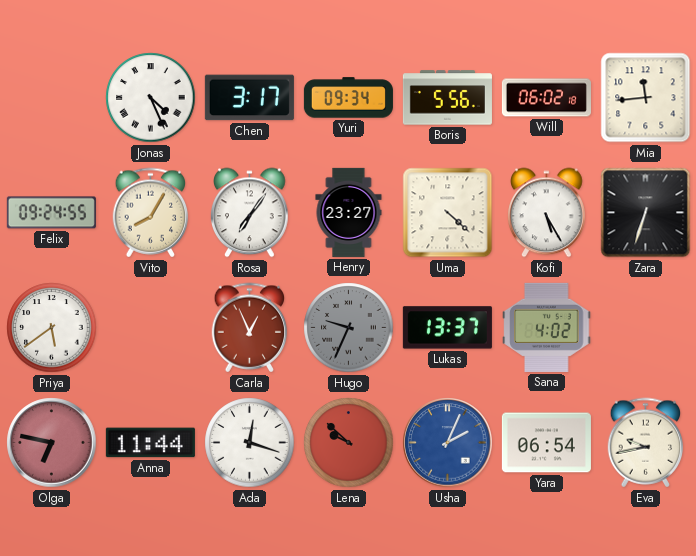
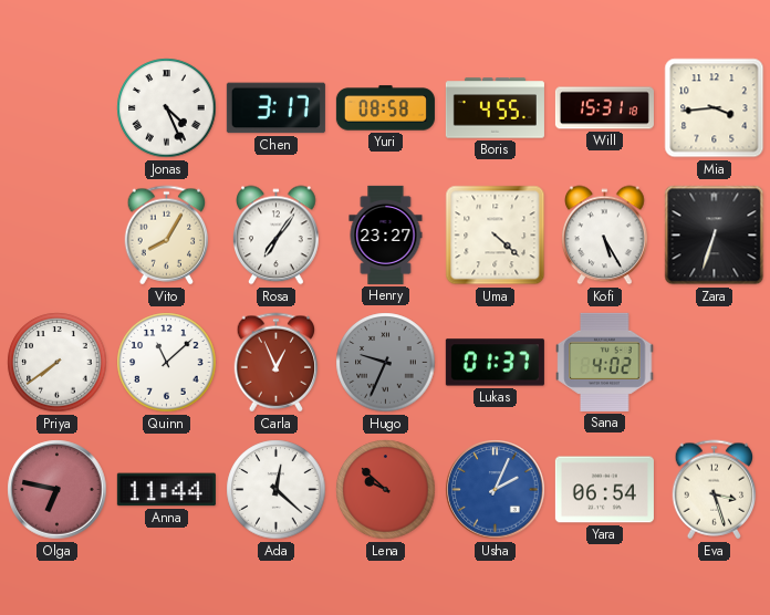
Yuri: 09:34 -> 08:58
Boris: 5:56 -> 4:55
Will: 06:02 -> 15:31
Mia: 11:44 -> 3:44
Felix: 09:24 -> none
Priya: 5:39 -> 7:39
Quinn: none -> 11:08
Lukas: 13:37 -> 01:37
Ada: 12:18 -> 12:22
Eva: 9:43 -> 3:27
